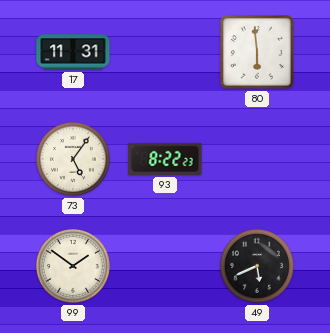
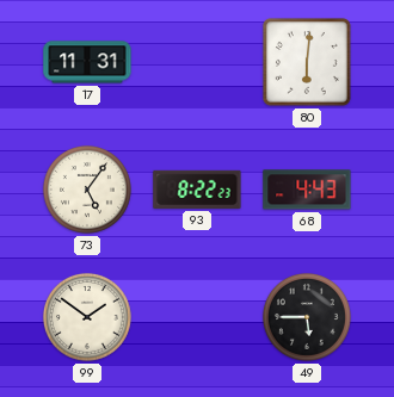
80: 5:59 -> 6:01
68: none -> 4:43
49: 5:41 -> 5:45
